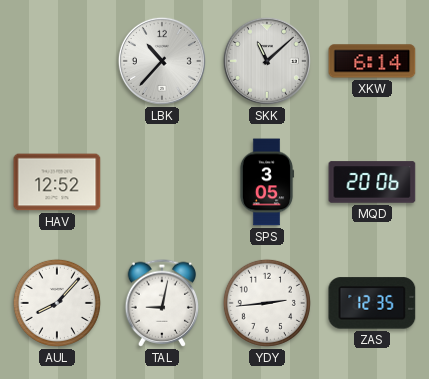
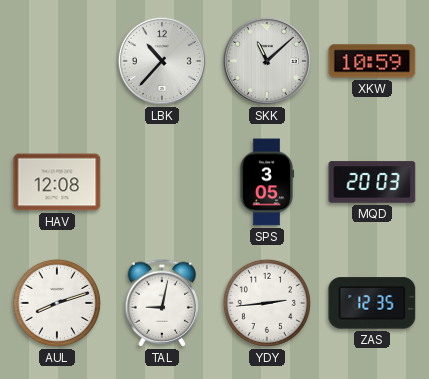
XKW: 6:14 -> 10:59
HAV: 12:52 -> 12:08
MQD: 20:06 -> 20:03
AUL: 8:07 -> 8:12
